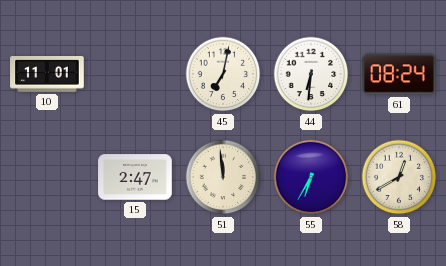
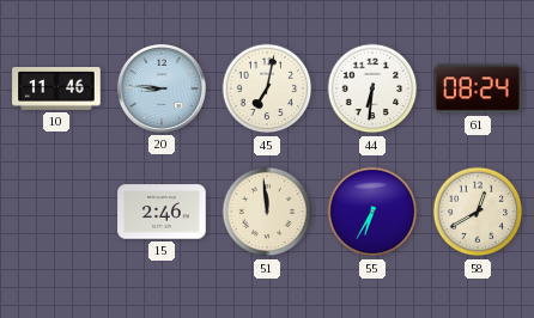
10: 11:01 -> 11:46
20: none -> 8:46
15: 2:47 -> 2:46
